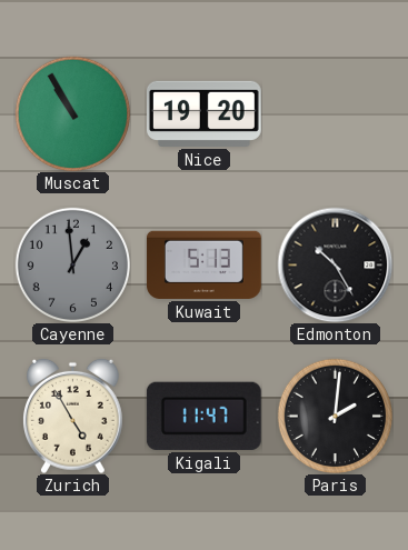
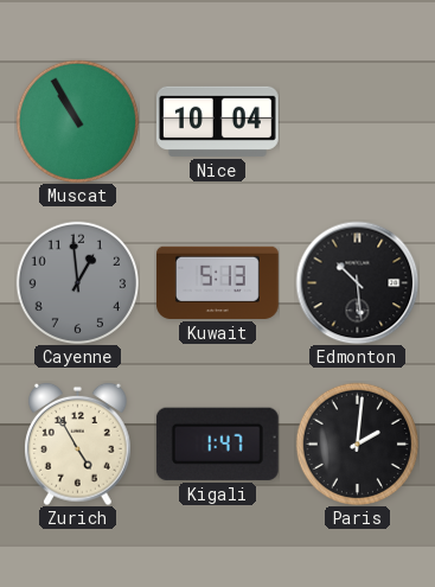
Nice: 19:20 -> 10:04
Edmonton: 10:25 -> 10:29
Kigali: 11:47 -> 1:47
